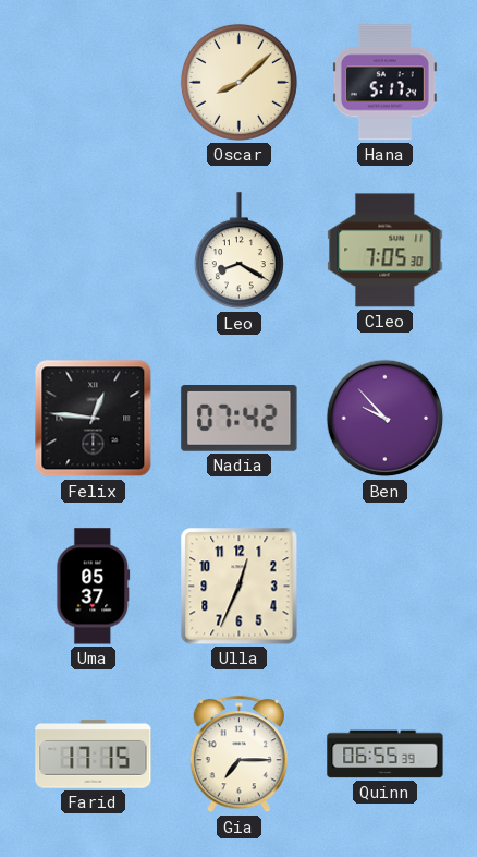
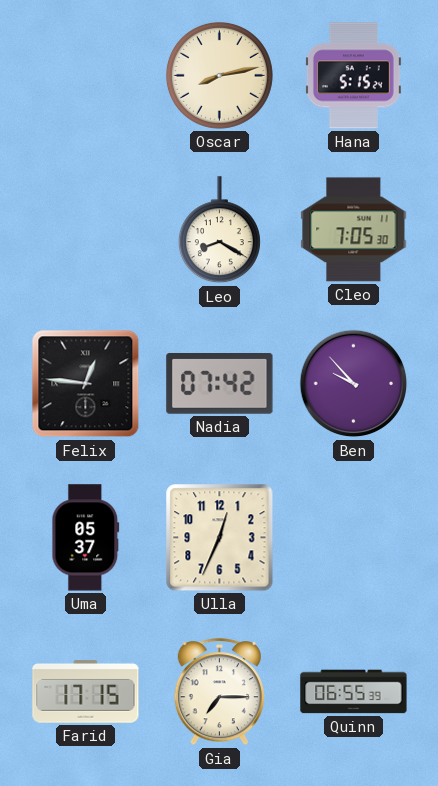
Oscar: 8:08 -> 8:13
Hana: 5:17 -> 5:15
